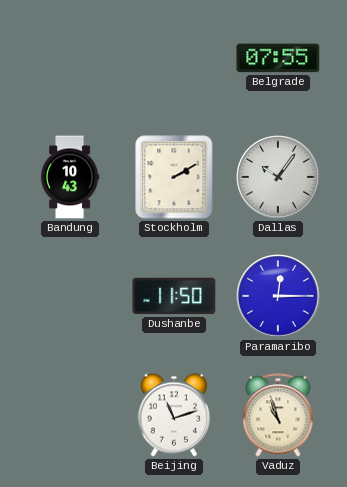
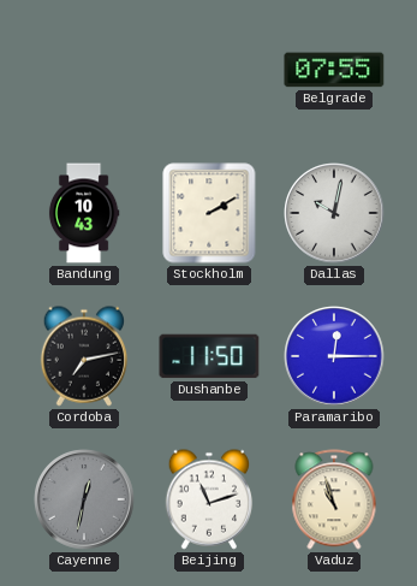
Dallas: 10:06 -> 10:02
Cordoba: none -> 7:13
Cayenne: none -> 12:32
